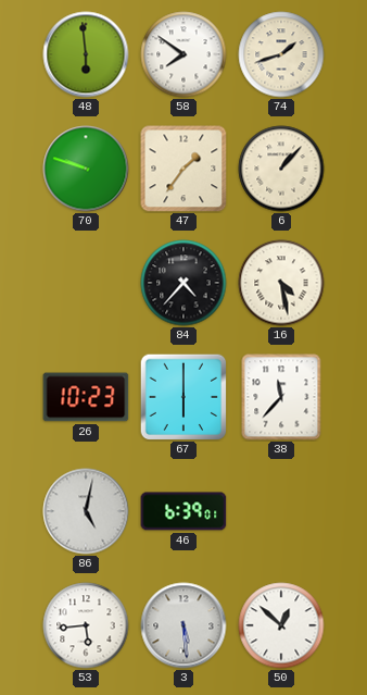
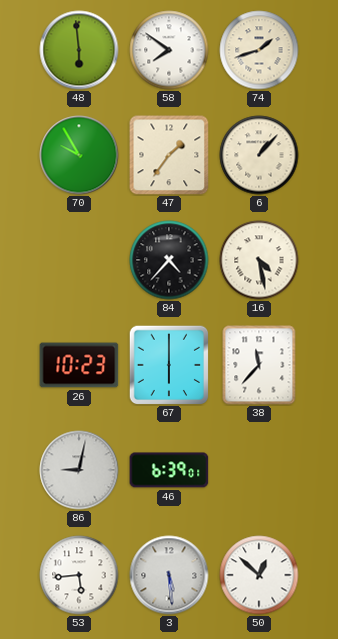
70: 9:48 -> 9:55
86: 5:02 -> 9:02
